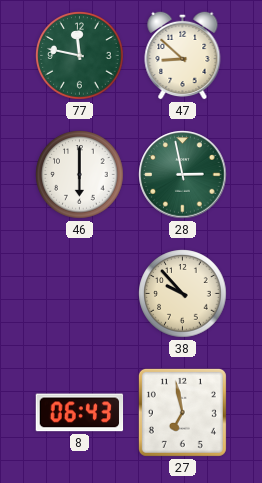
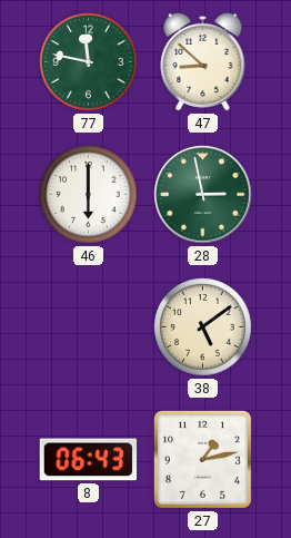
38: 9:53 -> 5:09
27: 6:58 -> 1:13
